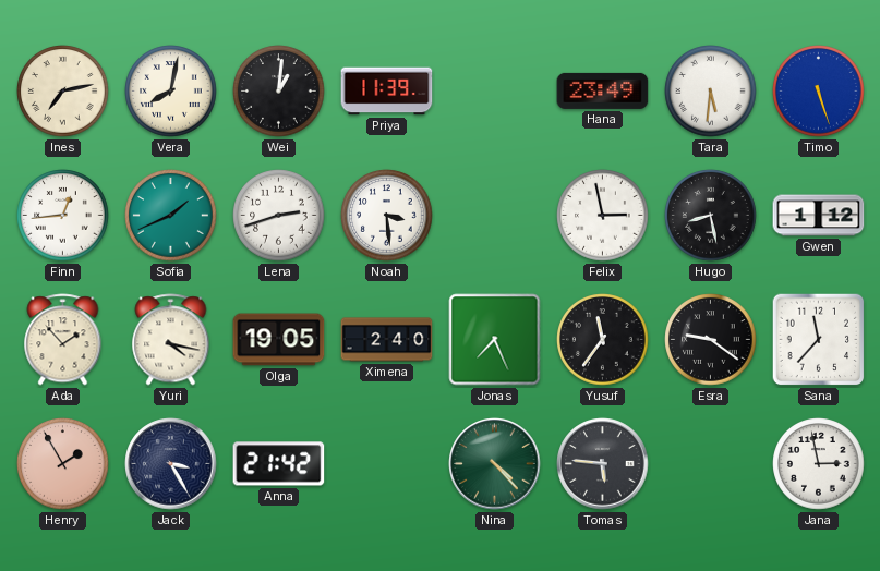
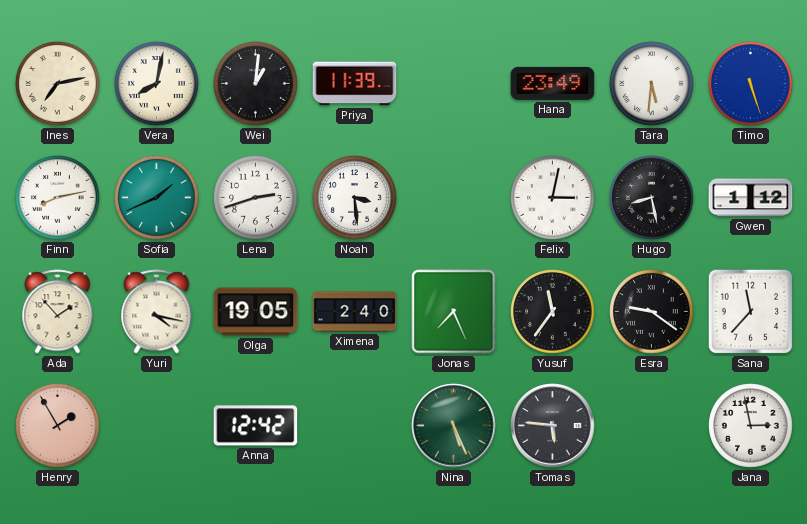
Finn: 12:44 -> 8:13
Felix: 2:58 -> 3:02
Jack: 3:25 -> none
Anna: 21:42 -> 12:42
Nina: 4:23 -> 5:26
